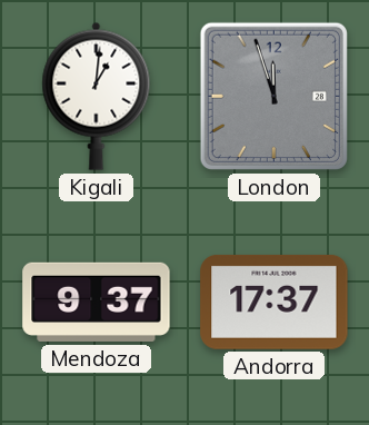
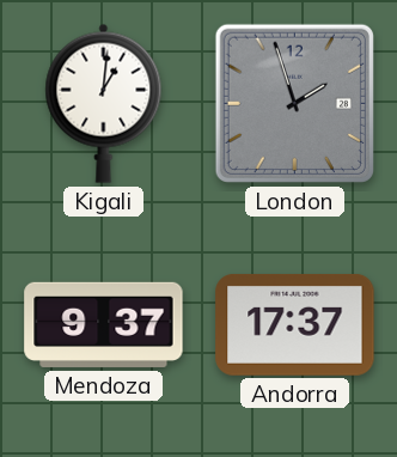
London: 11:57 -> 1:57
